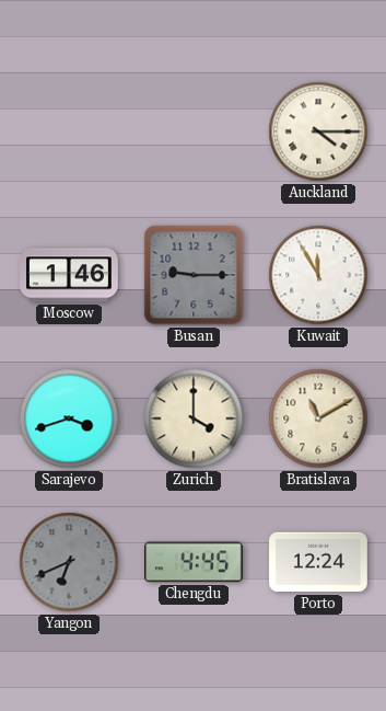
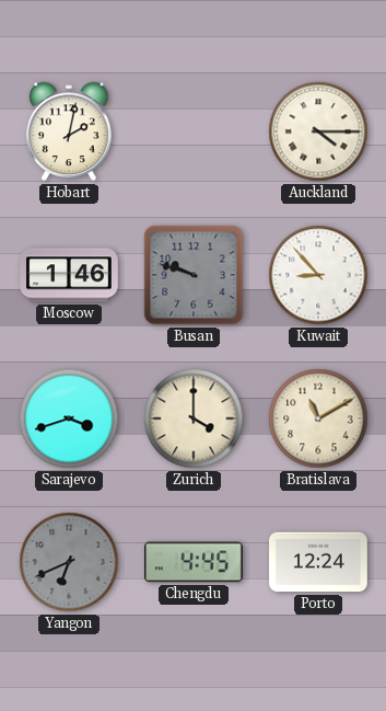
Hobart: none -> 2:02
Busan: 9:15 -> 9:48
Kuwait: 11:55 -> 8:53
